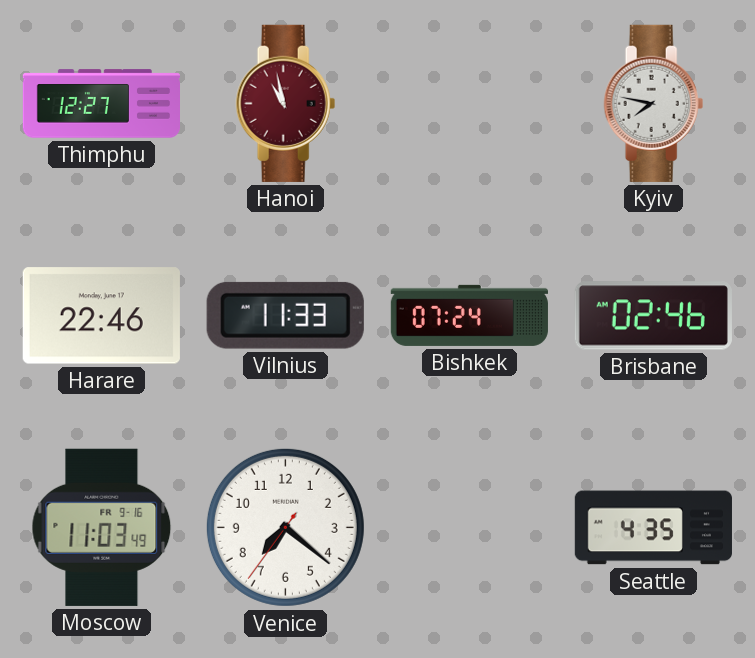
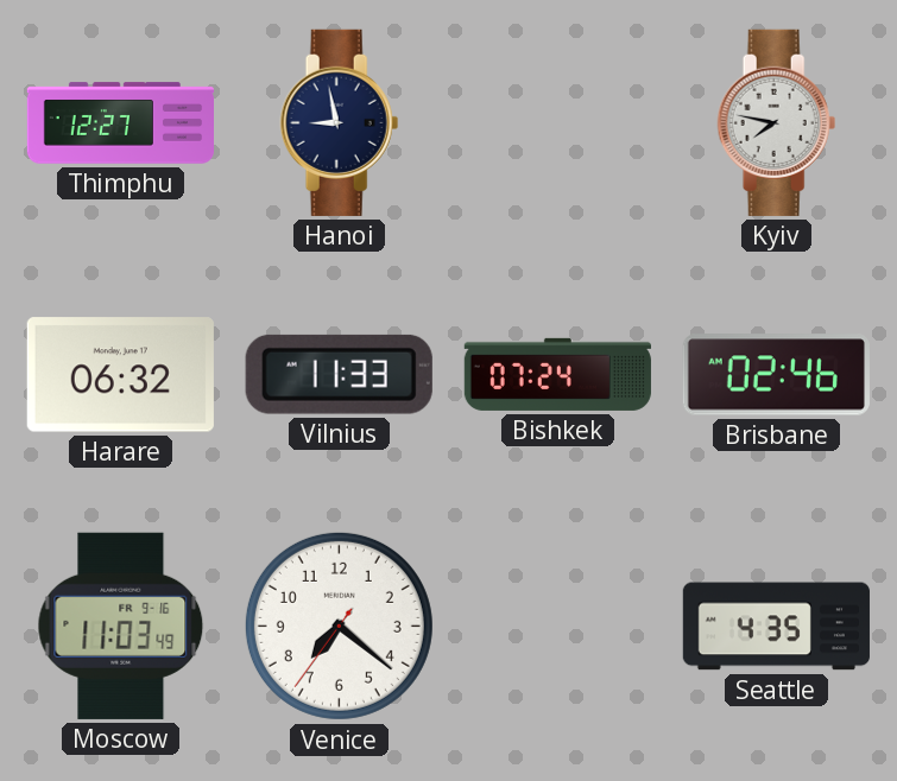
Hanoi: 10:58 -> 8:58
Hanoi dial: burgundy -> navy
Harare: 22:46 -> 06:32
